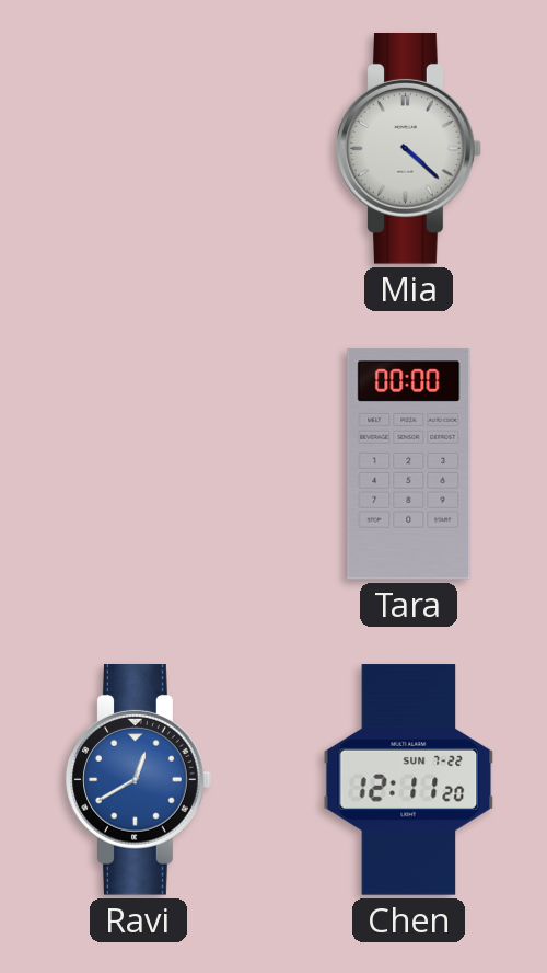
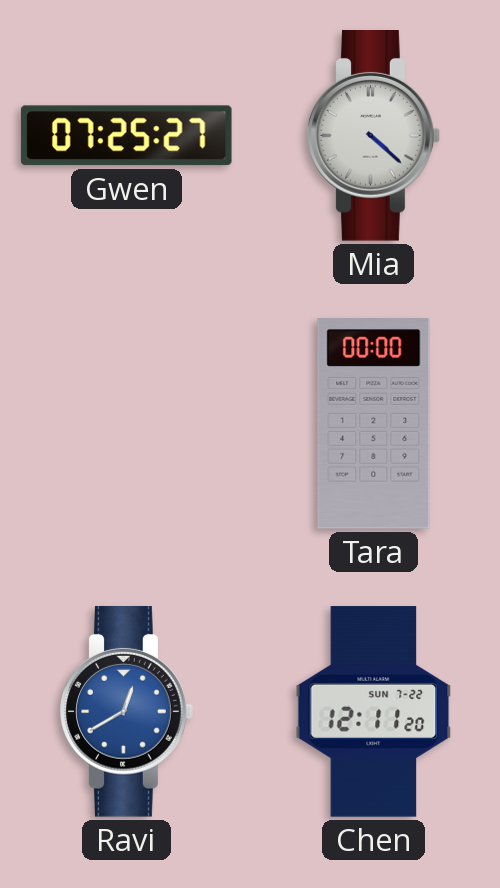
Gwen: none -> 07:25
